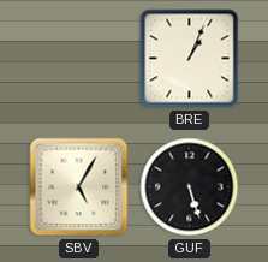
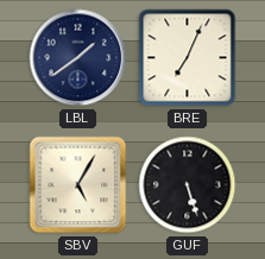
LBL: none -> 1:39
BRE: 1:04 -> 7:04
